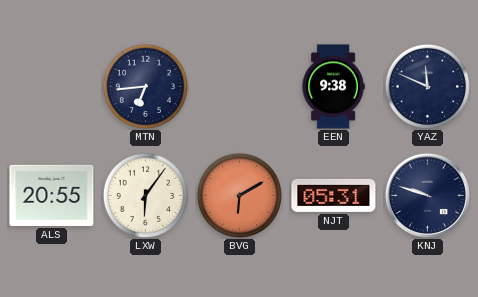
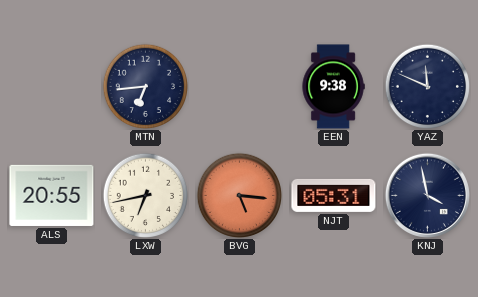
LXW: 6:06 -> 6:43
BVG: 6:10 -> 5:16
KNJ: 9:48 -> 3:58
